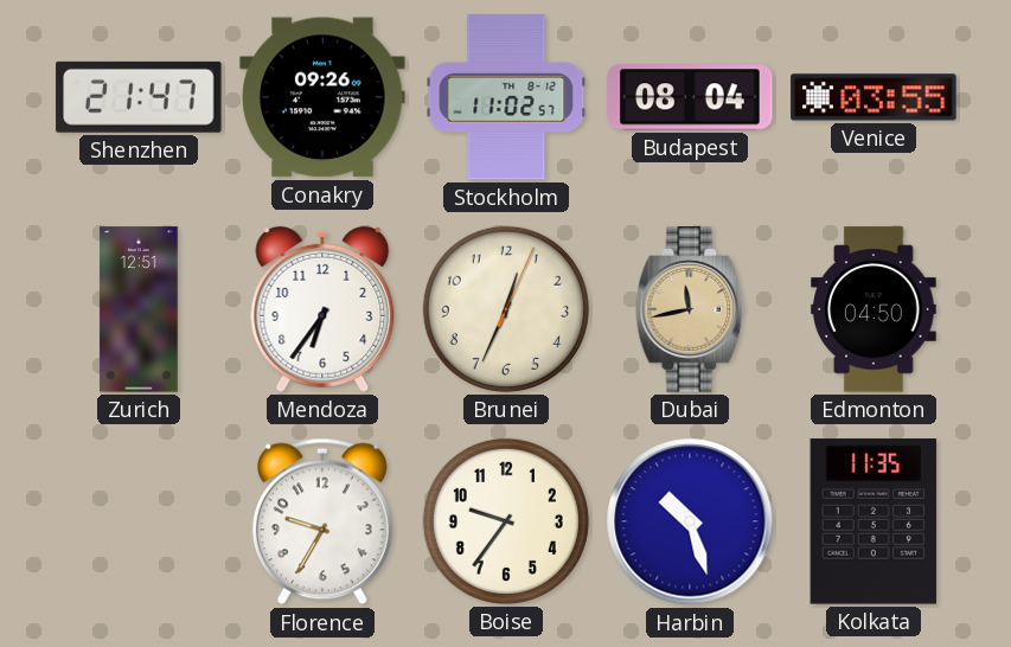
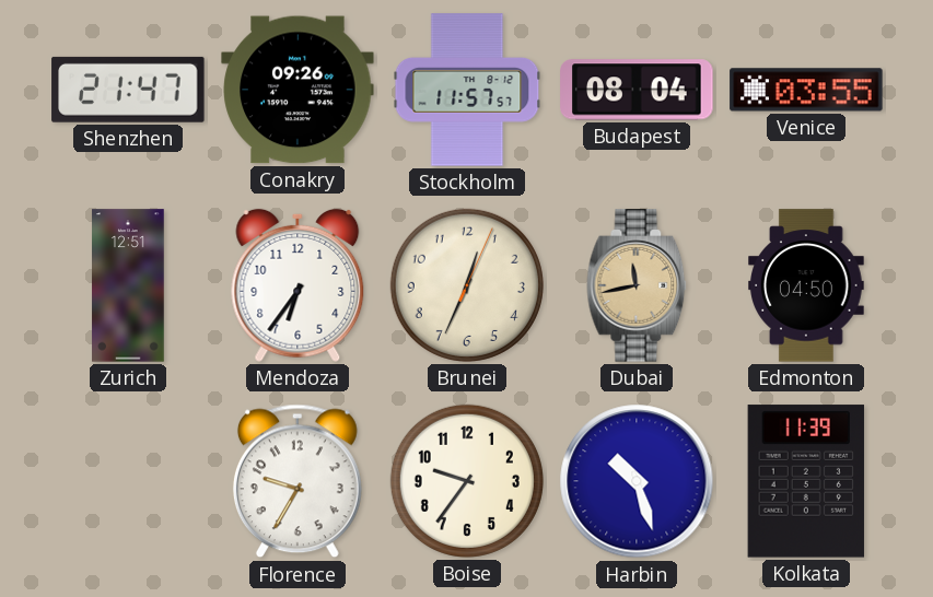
Stockholm: 11:02 -> 11:57
Kolkata: 11:35 -> 11:39
